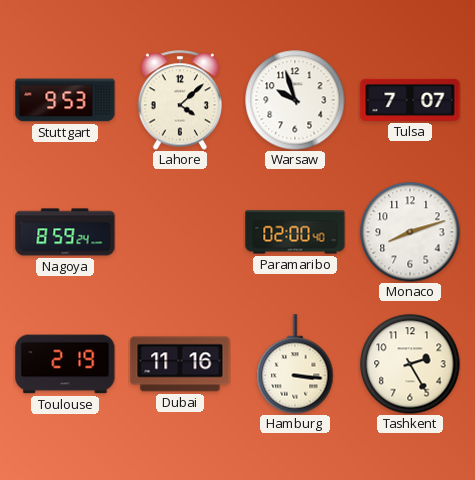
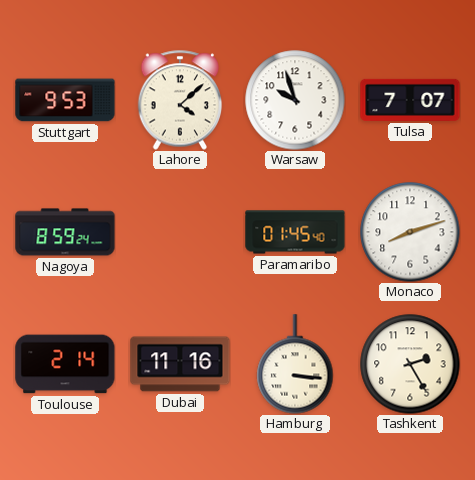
Paramaribo: 02:00 -> 01:45
Toulouse: 2:19 -> 2:14
